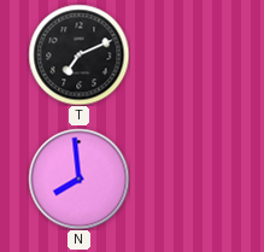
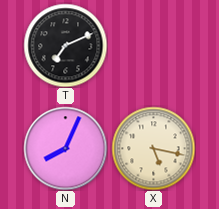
N: 7:59 -> 8:04
X: none -> 5:17
